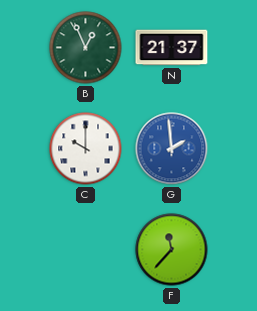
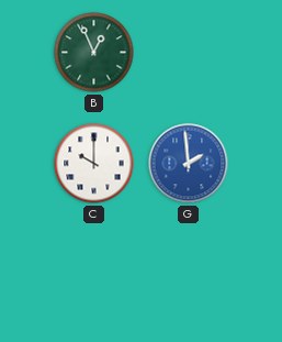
N: 21:37 -> none
F: 11:37 -> none
